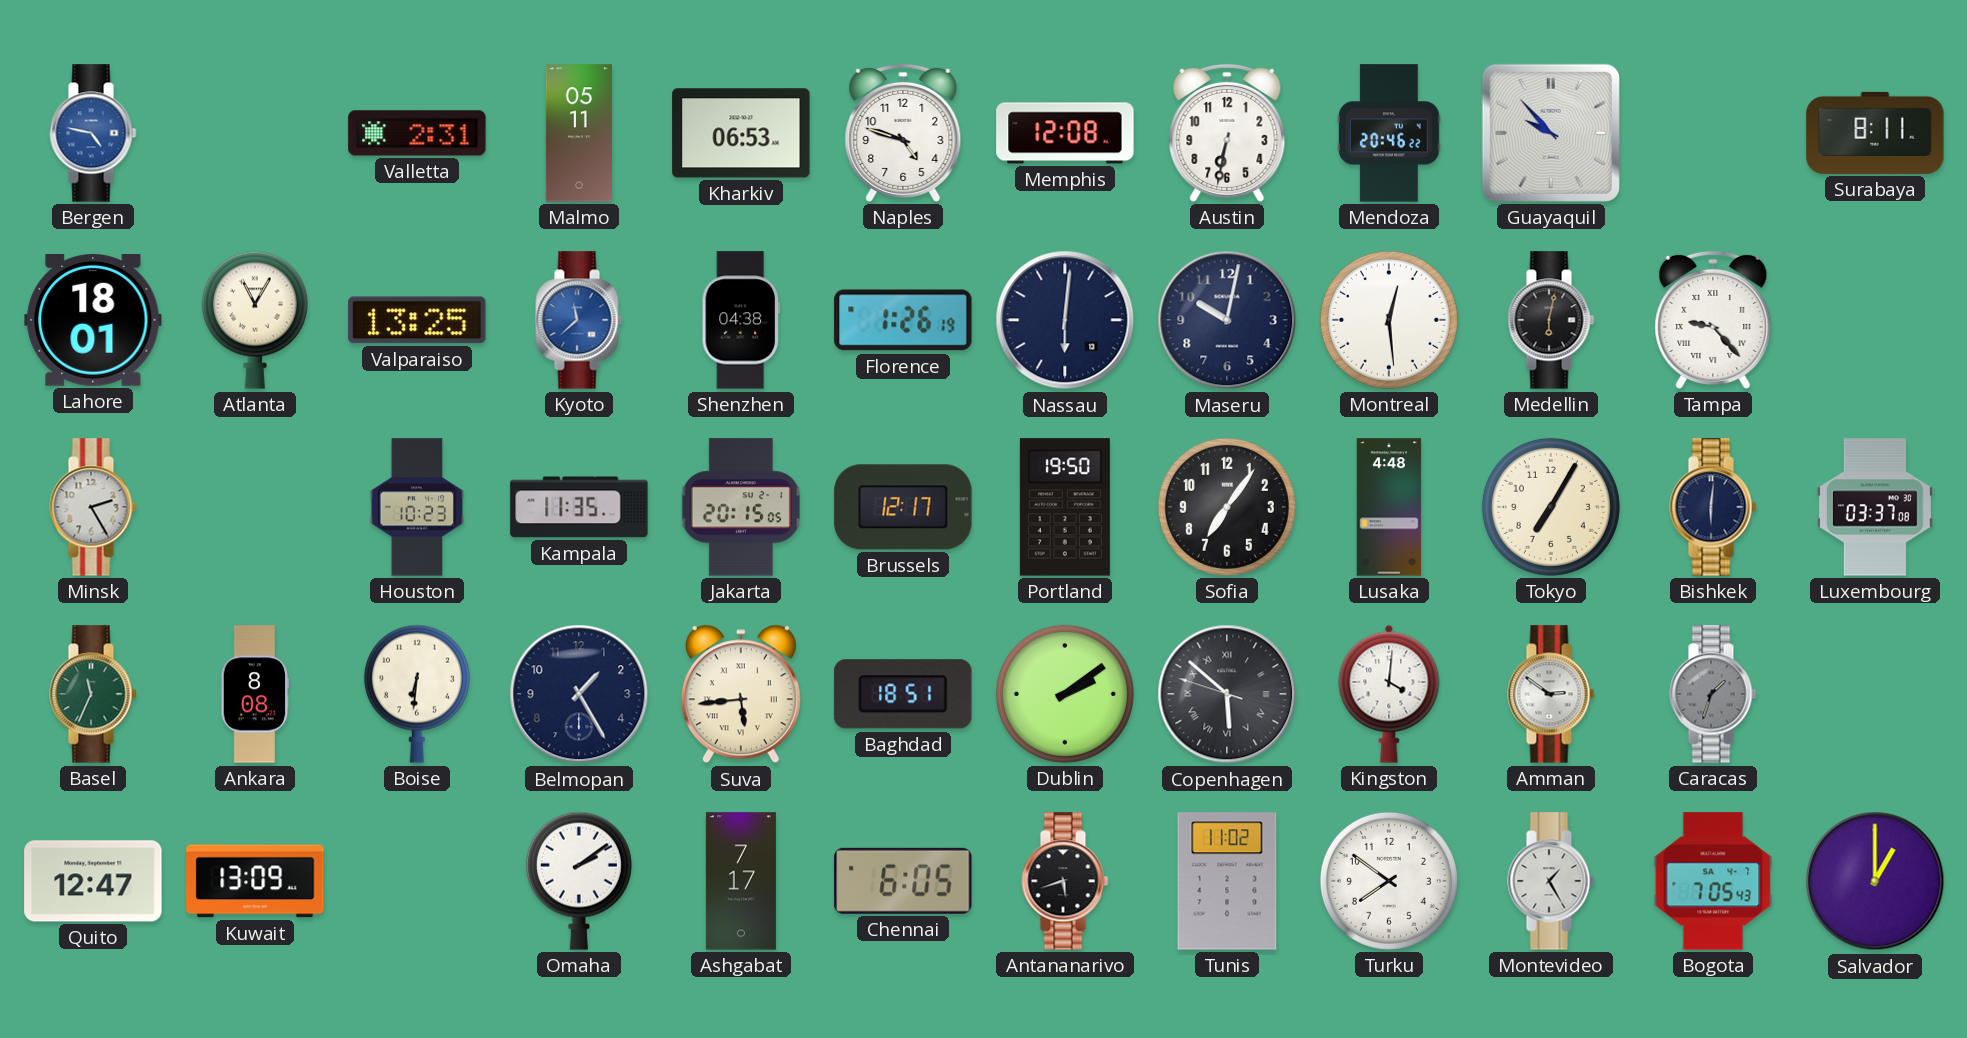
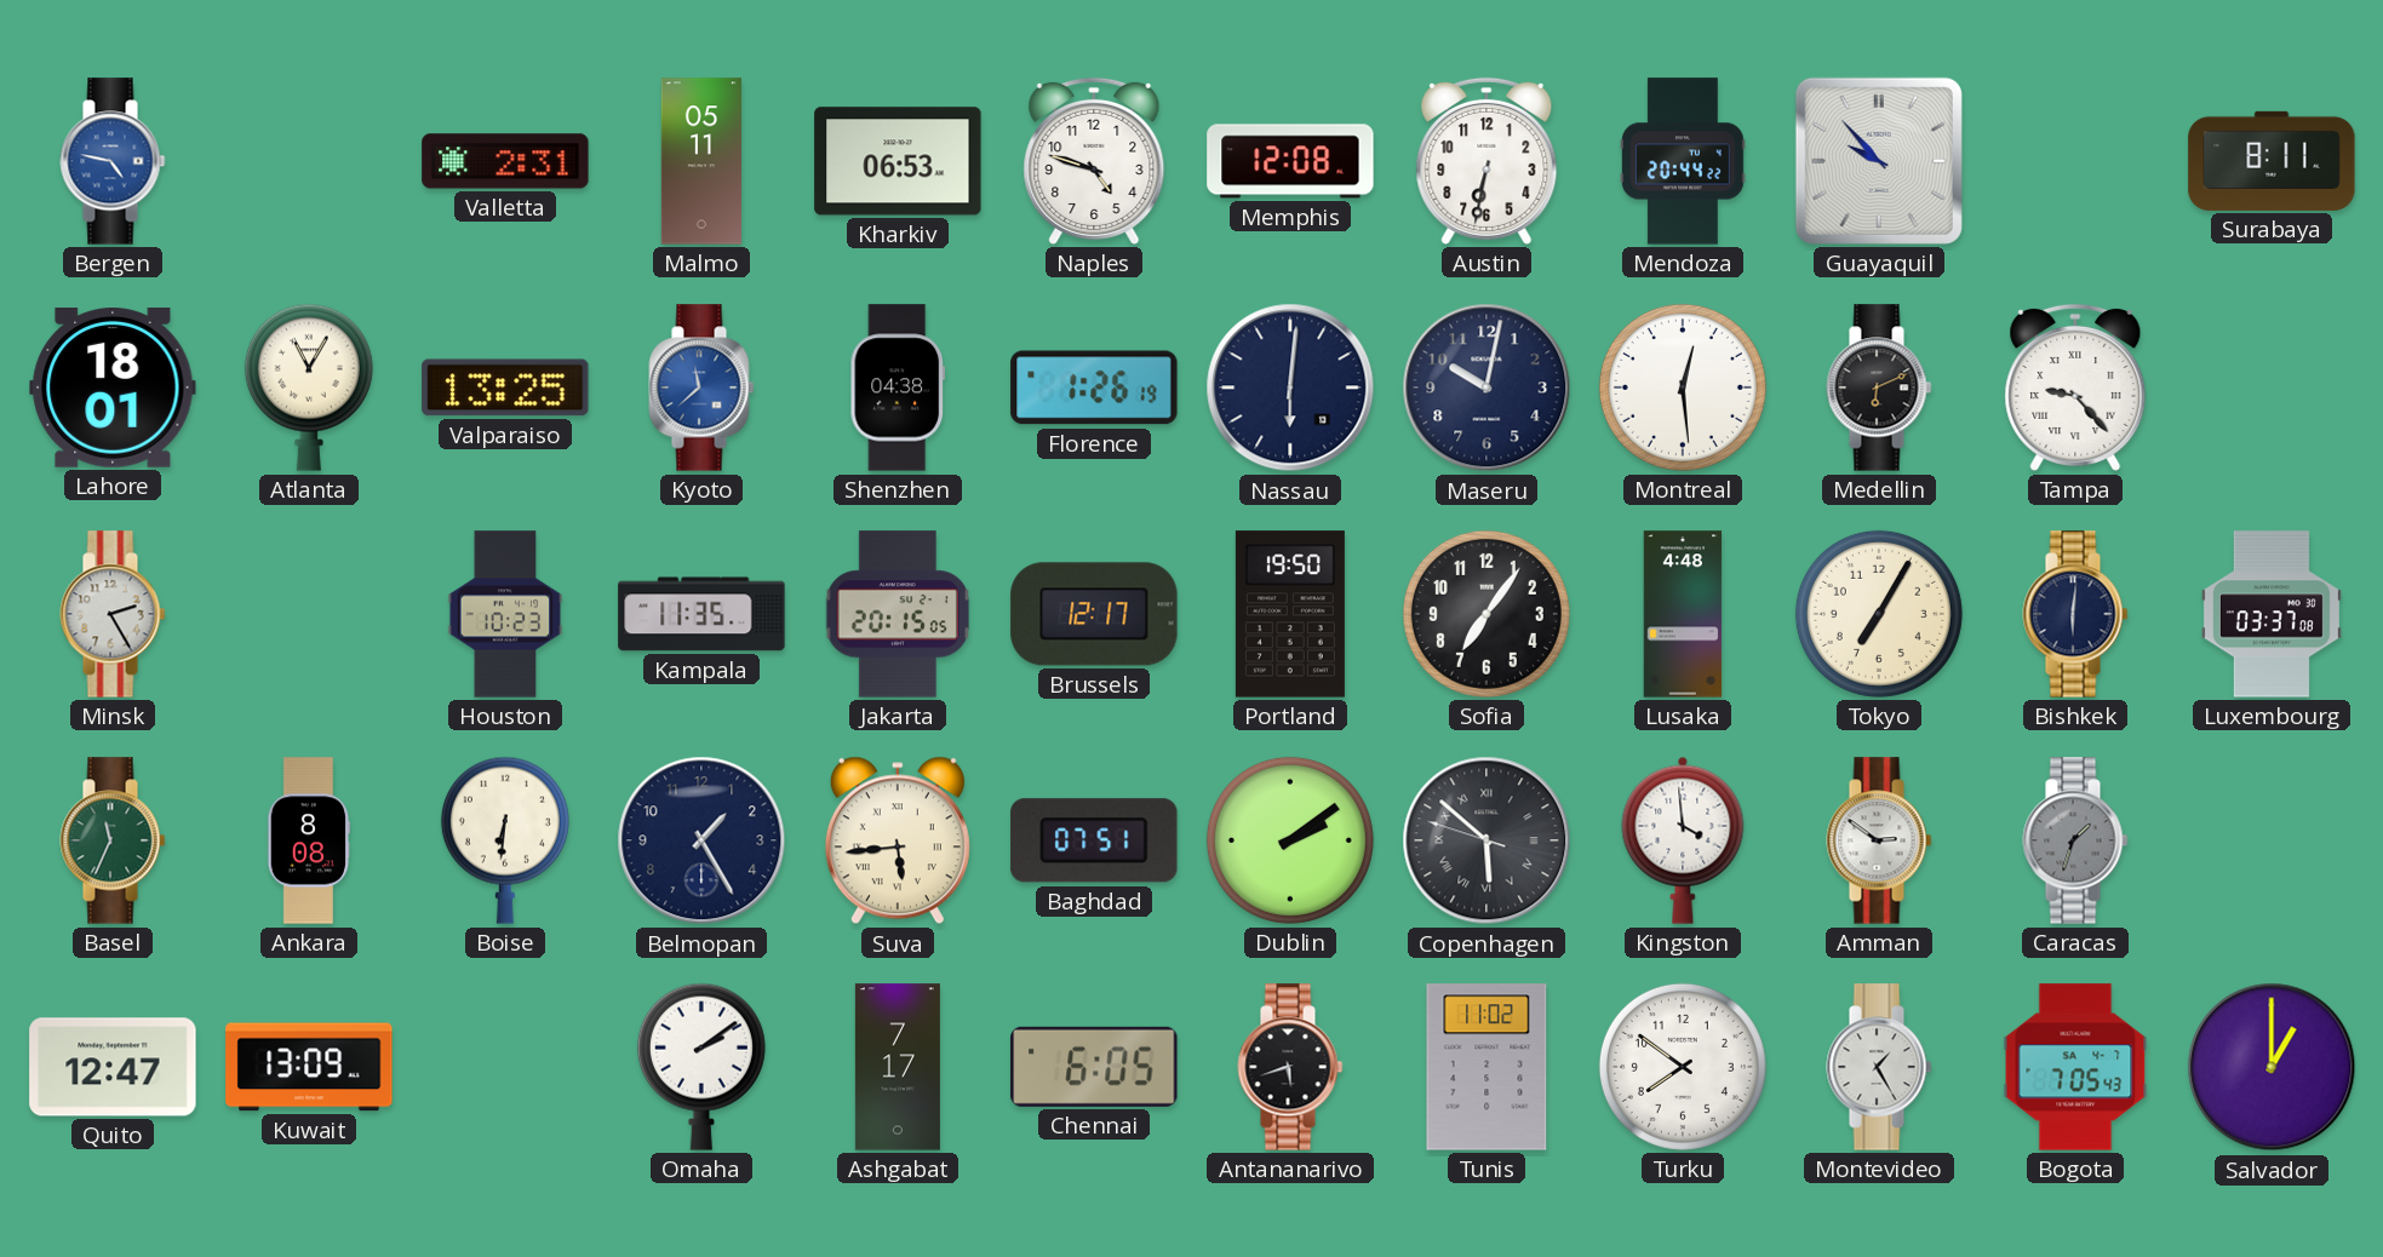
Mendoza: 20:46 -> 20:44
Medellin: 6:02 -> 6:11
Baghdad: 18:51 -> 07:51
Kingston: 4:01 -> 3:59
